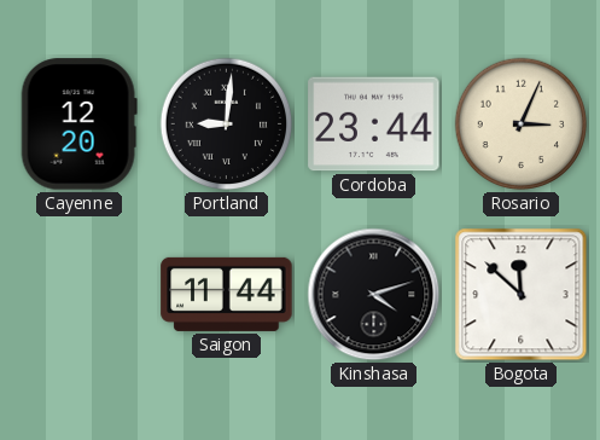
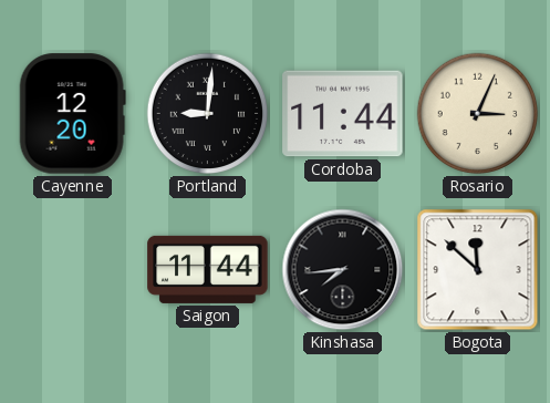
Cordoba: 23:44 -> 11:44
Kinshasa: 4:12 -> 7:44
